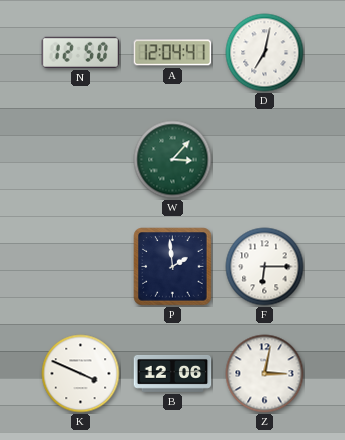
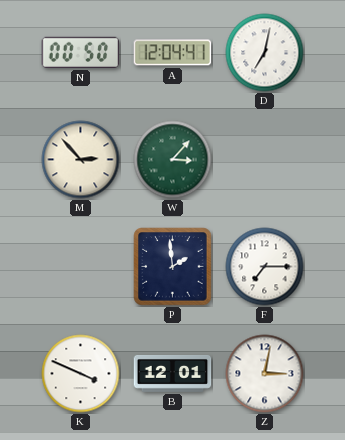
N: 12:50 -> 00:50
M: none -> 2:53
F: 6:15 -> 7:15
B: 12:06 -> 12:01
